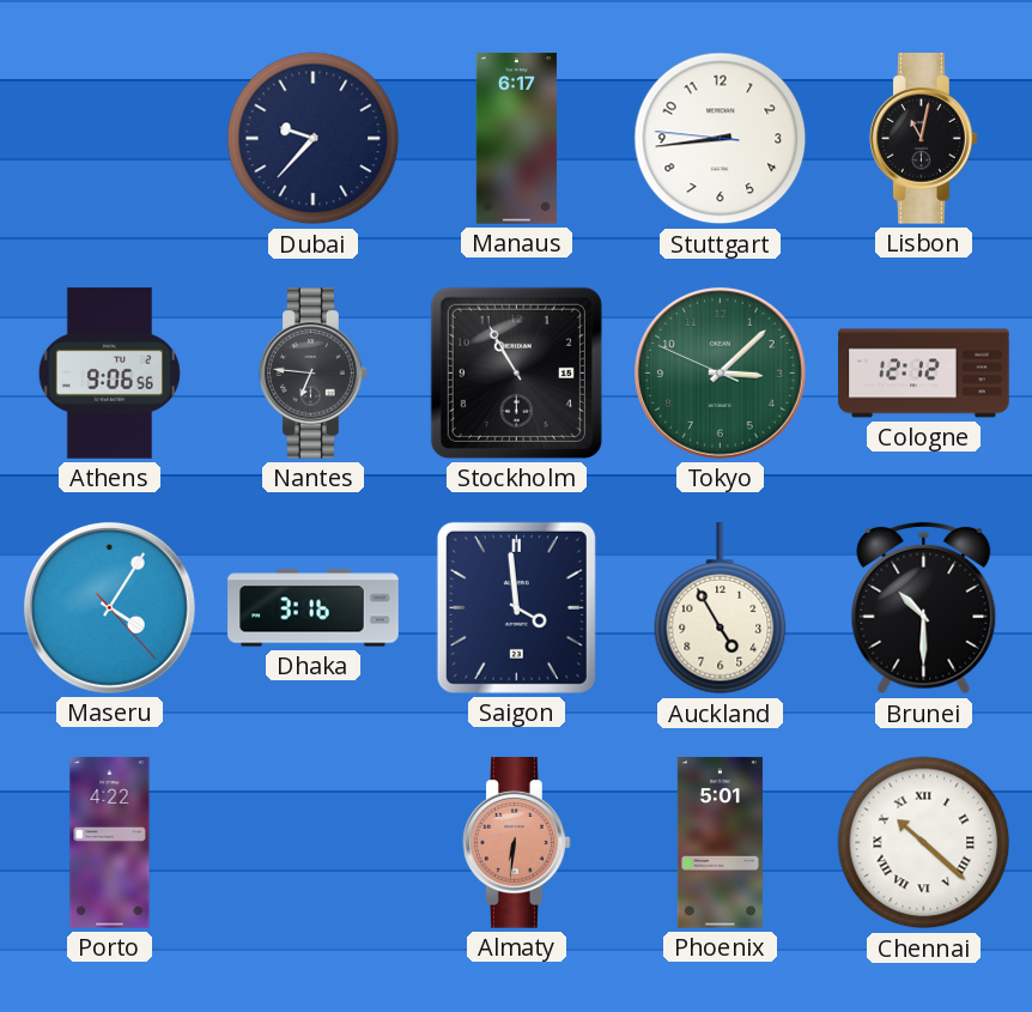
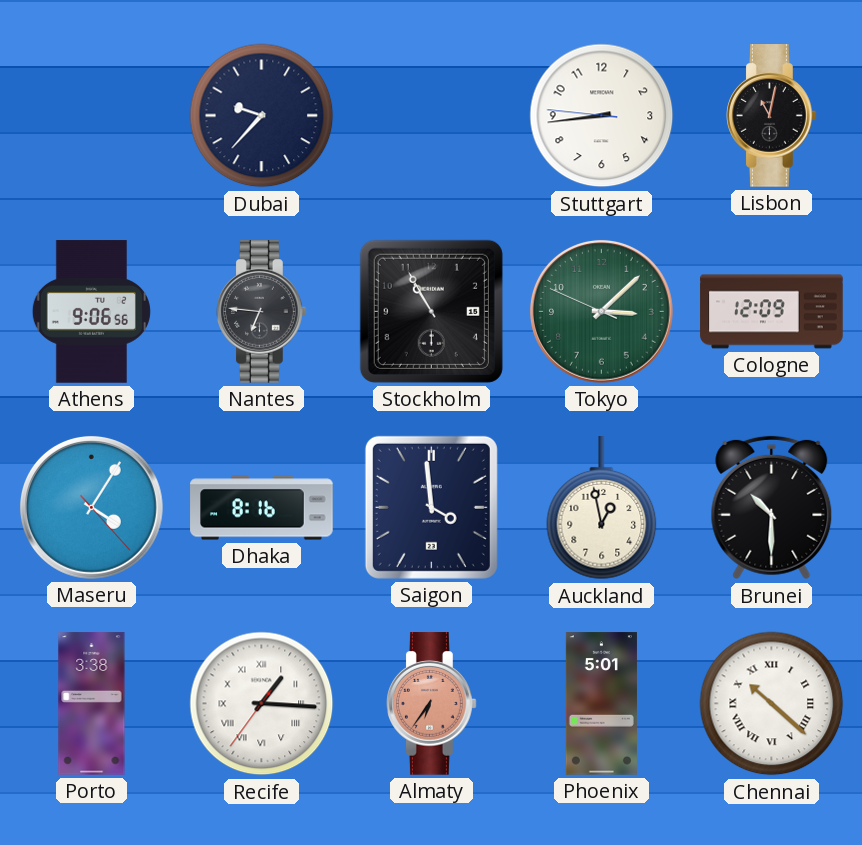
Manaus: 6:17 -> none
Cologne: 12:12 -> 12:09
Dhaka: 3:16 -> 8:16
Auckland: 4:55 -> 12:58
Porto: 4:22 -> 3:38
Recife: none -> 1:15
Almaty: 6:31 -> 6:36
